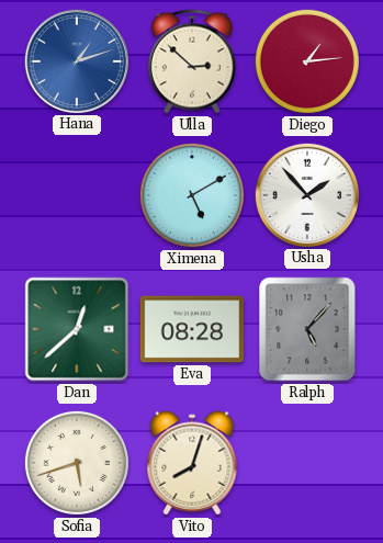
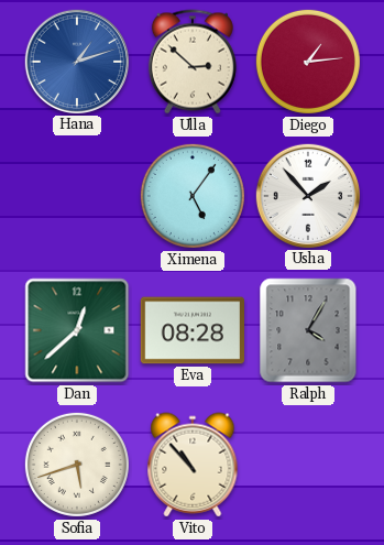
Ximena: 5:10 -> 5:06
Ralph: 5:07 -> 4:05
Vito: 8:03 -> 10:53
